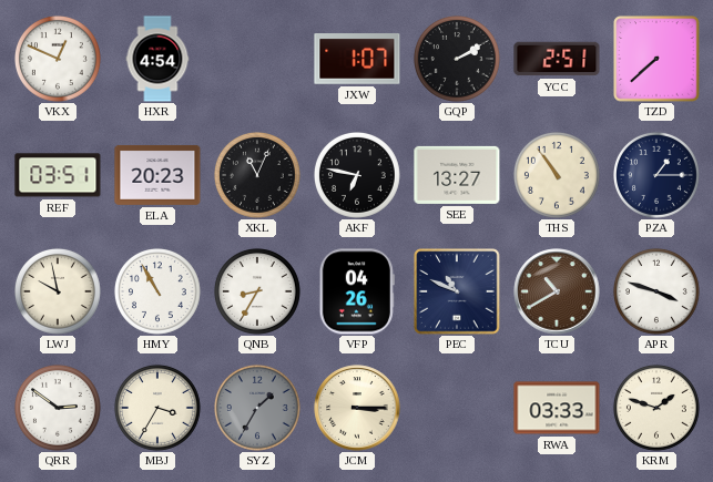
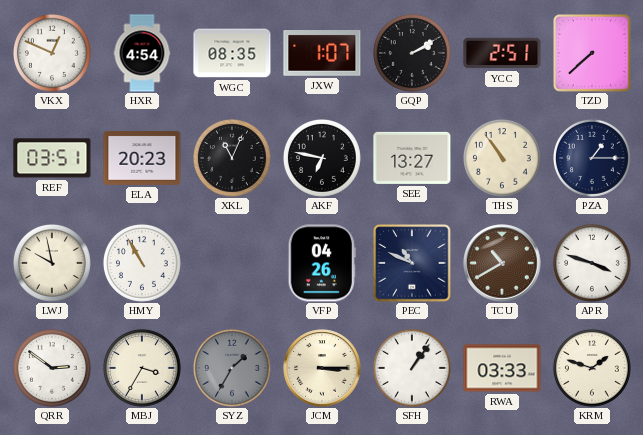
WGC: none -> 08:35
QNB: 8:35 -> none
SFH: none -> 1:06
